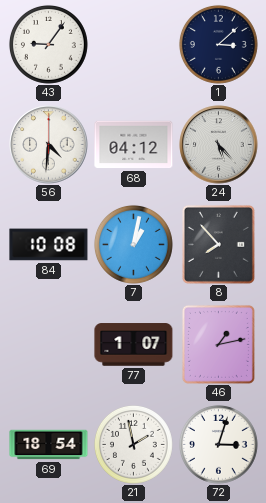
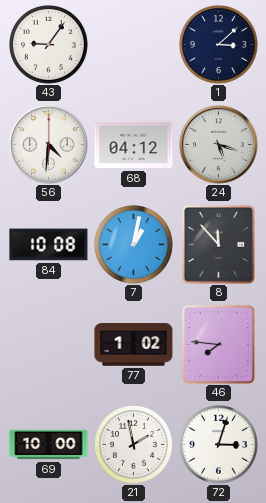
24: 5:23 -> 5:18
8: 7:53 -> 11:53
77: 1:07 -> 1:02
46: 1:13 -> 7:46
69: 18:54 -> 10:00
